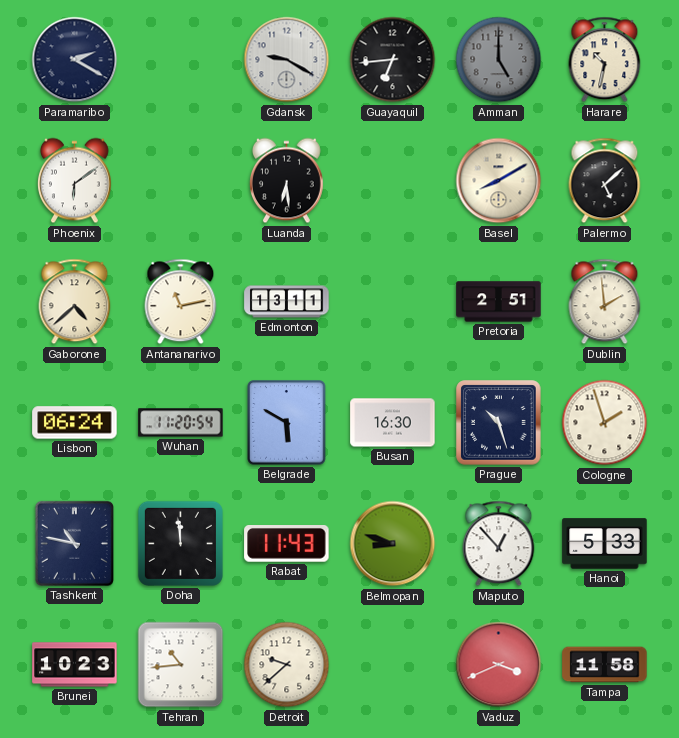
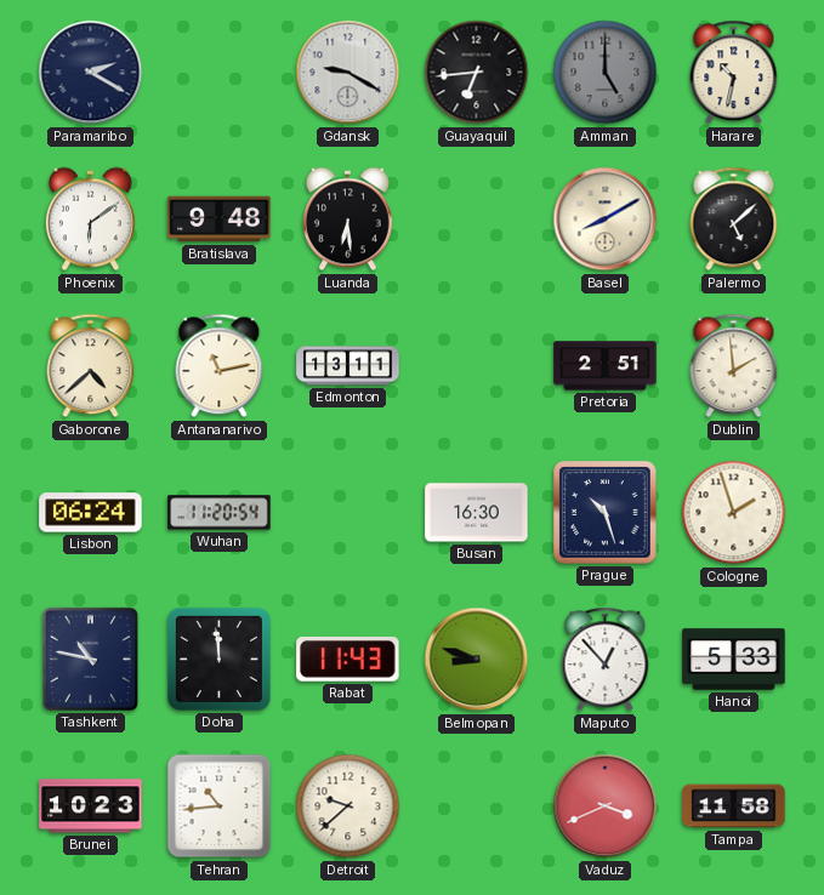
Bratislava: none -> 9:48
Belgrade: 5:50 -> none
